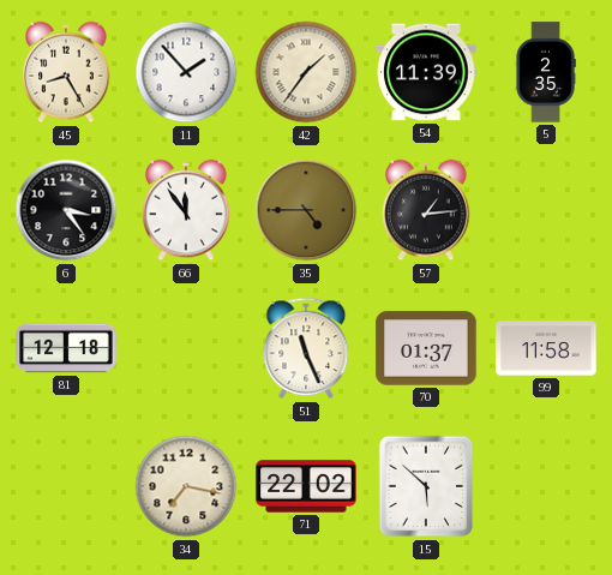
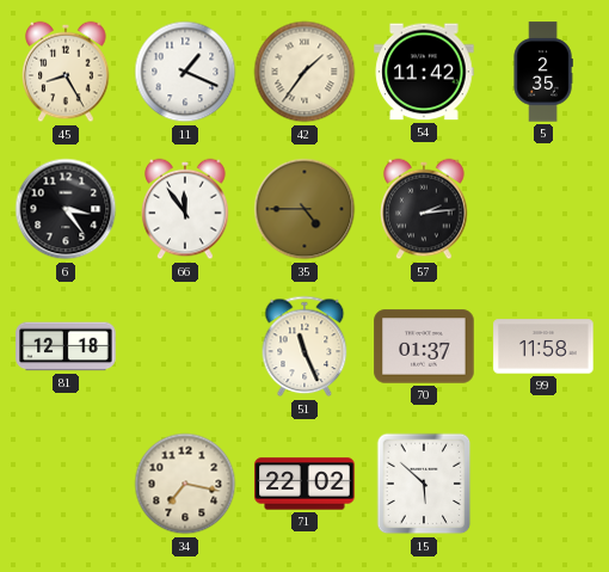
11: 1:53 -> 1:19
54: 11:39 -> 11:42
57: 1:14 -> 2:14
